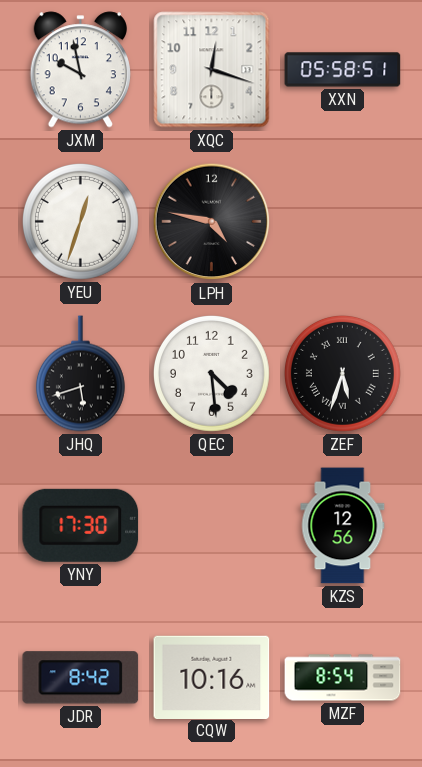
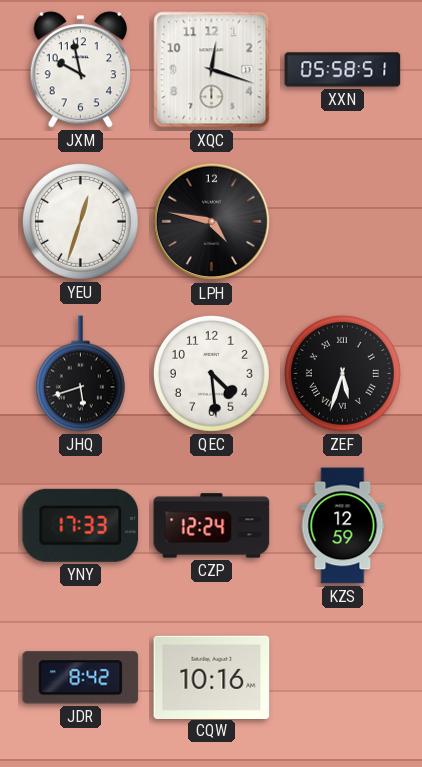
YNY: 17:30 -> 17:33
CZP: none -> 12:24
KZS: 12:56 -> 12:59
MZF: 8:54 -> none
